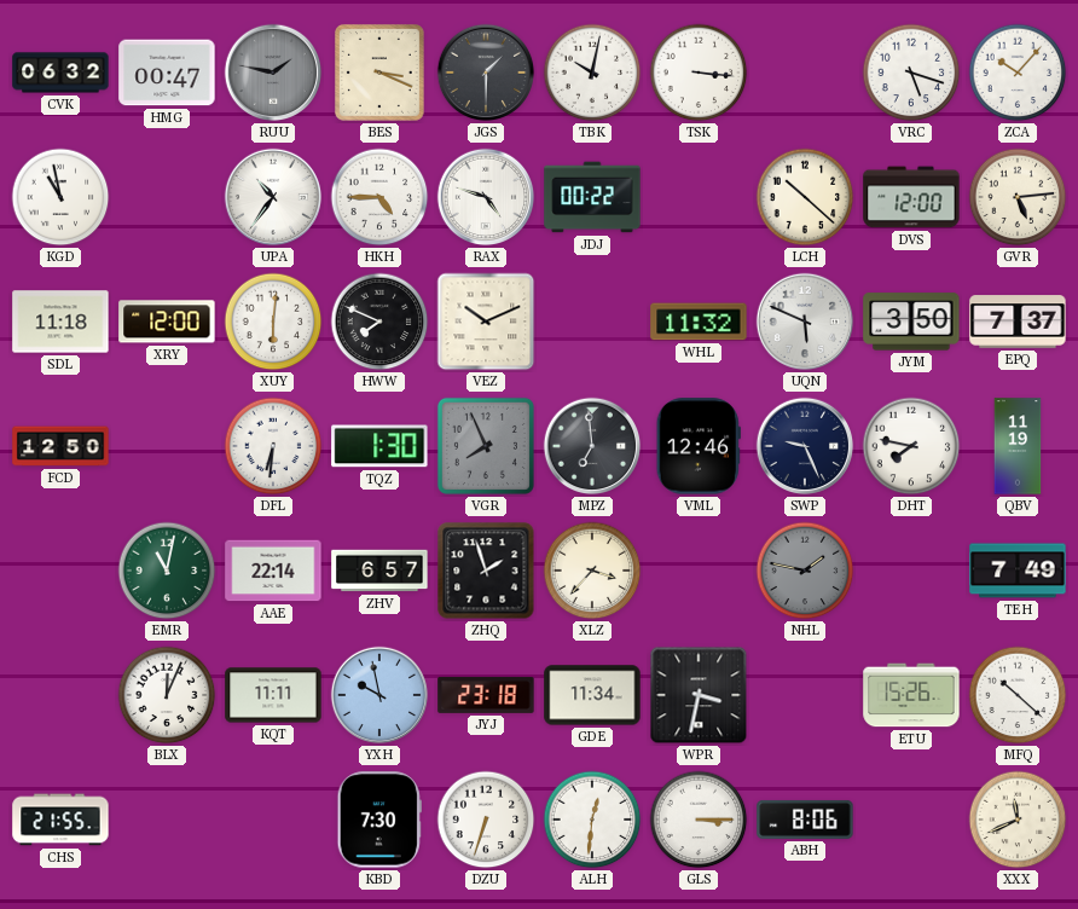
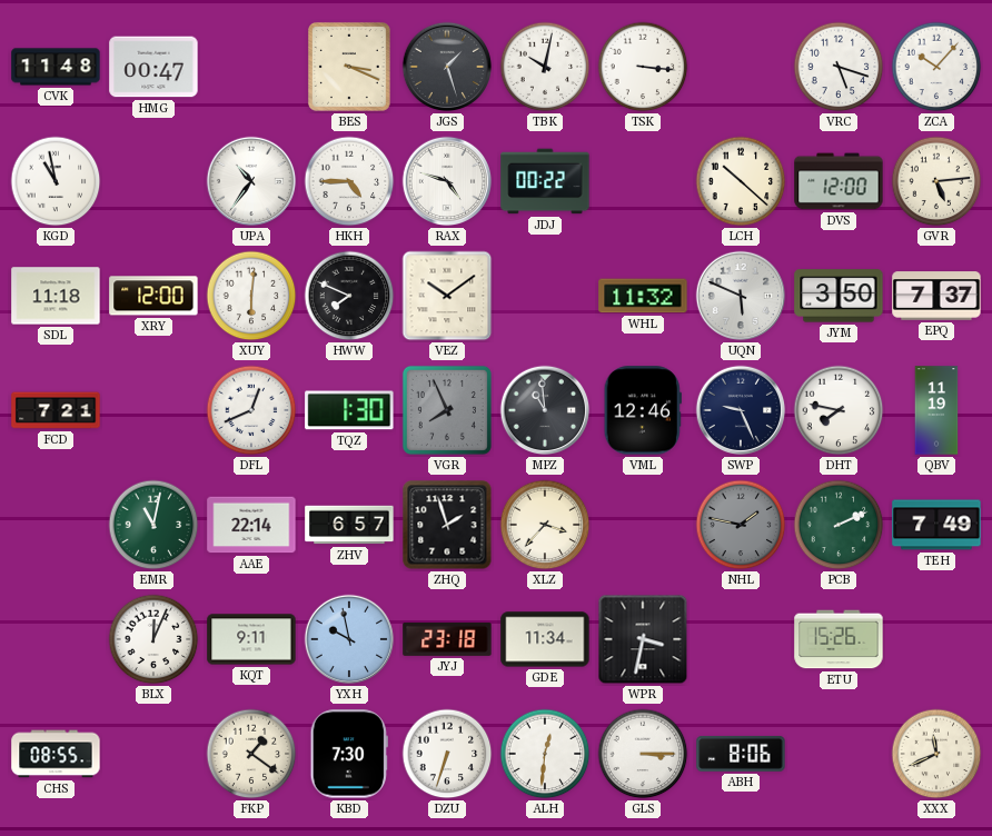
CVK: 06:32 -> 11:48
RUU: 1:47 -> none
JGS: 1:30 -> 1:27
VEZ: 10:11 -> 10:09
FCD: 12:50 -> 7:21
DFL: 6:31 -> 12:41
MPZ: 6:59 -> 10:59
PCB: none -> 2:11
KQT: 11:11 -> 9:11
MFQ: 10:22 -> none
CHS: 21:55 -> 08:55
FKP: none -> 1:21
